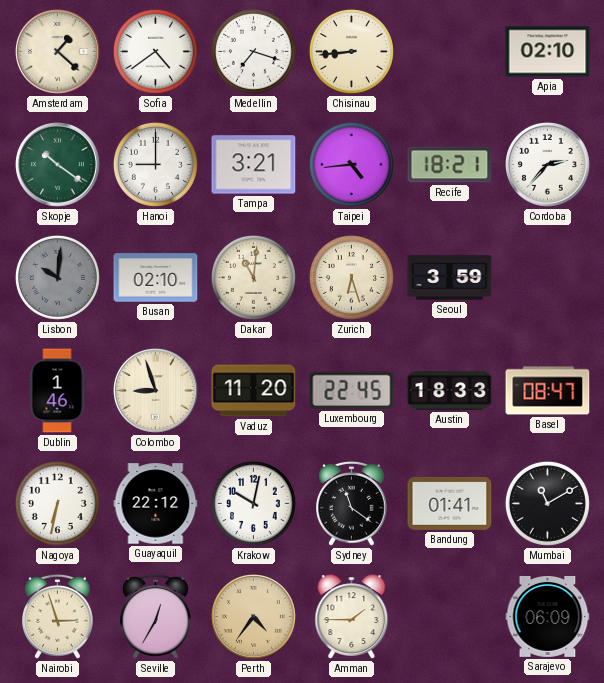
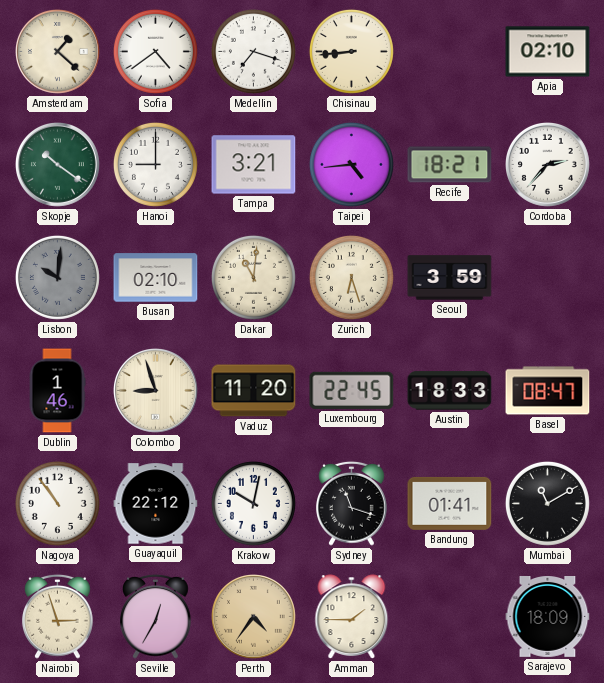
Nagoya: 6:32 -> 10:54
Sydney: 11:21 -> 11:18
Sarajevo: 06:09 -> 18:09
